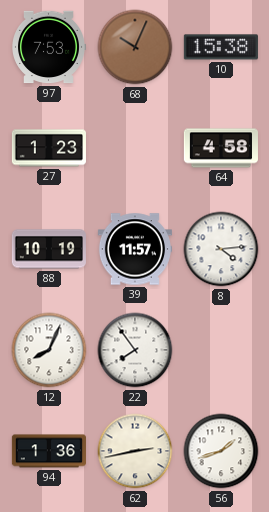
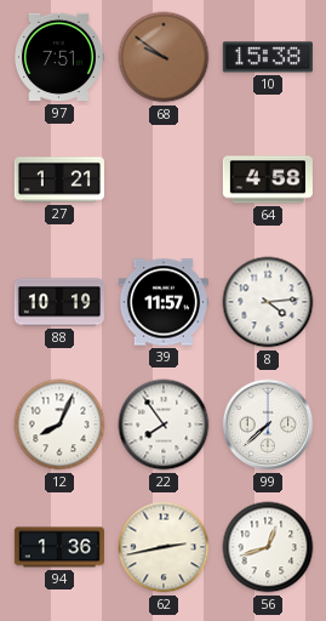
97: 7:53 -> 7:51
68: 10:04 -> 9:51
27: 1:23 -> 1:21
99: none -> 7:38
56: 1:42 -> 12:42
